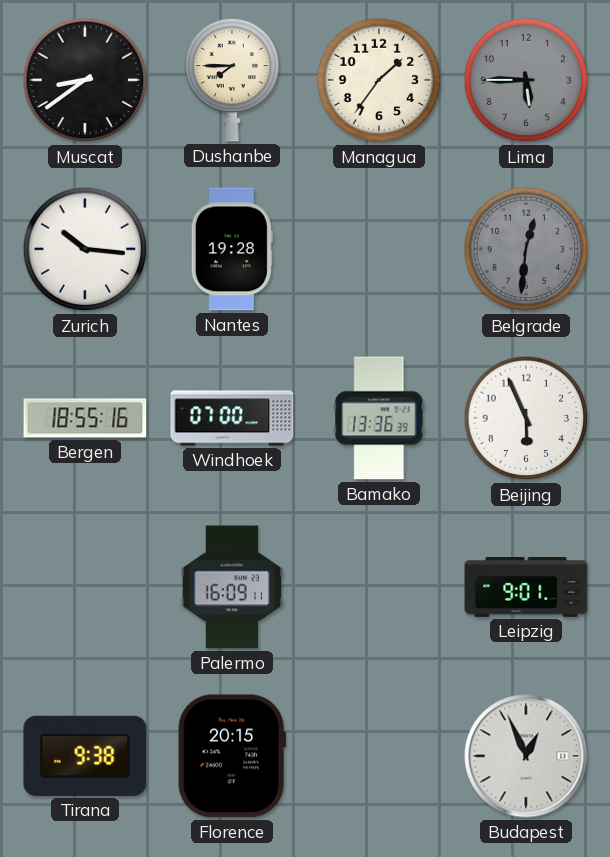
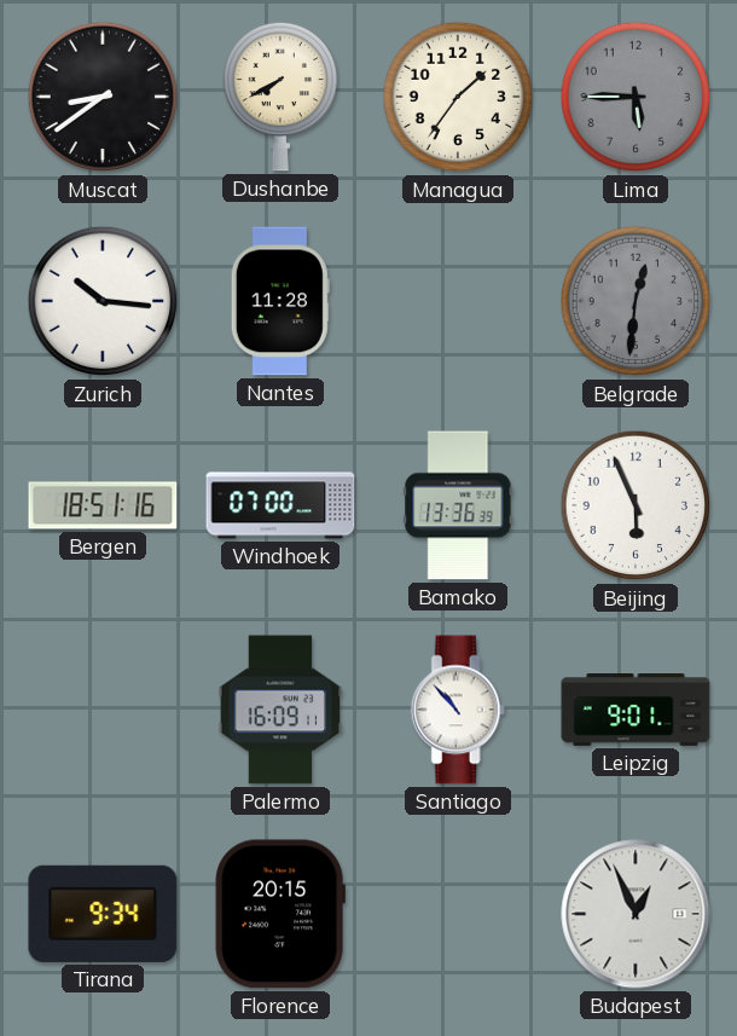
Dushanbe: 7:45 -> 7:40
Nantes: 19:28 -> 11:28
Bergen: 18:55 -> 18:51
Santiago: none -> 10:53
Tirana: 9:38 -> 9:34
